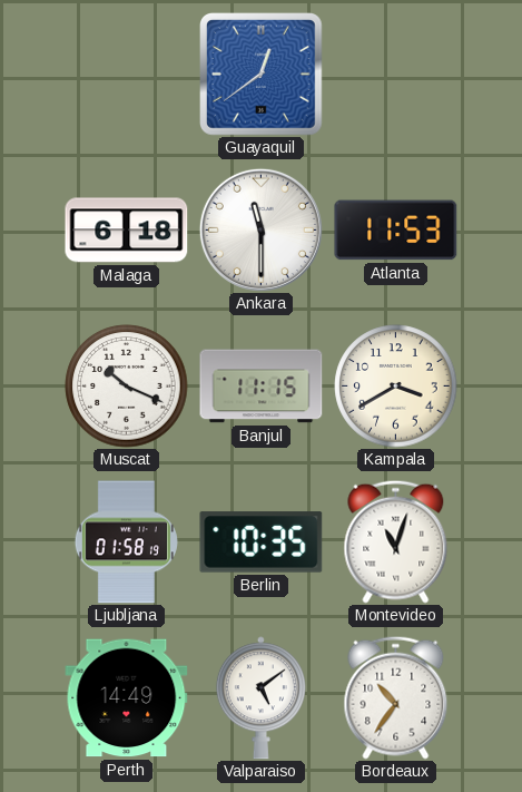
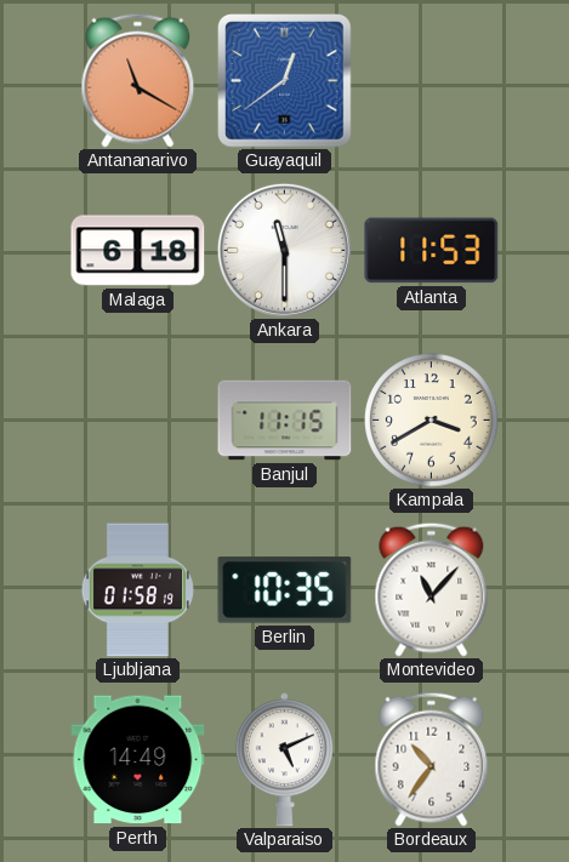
Antananarivo: none -> 11:20
Muscat: 10:19 -> none
Montevideo: 11:03 -> 11:07
Valparaiso: 5:09 -> 5:11
